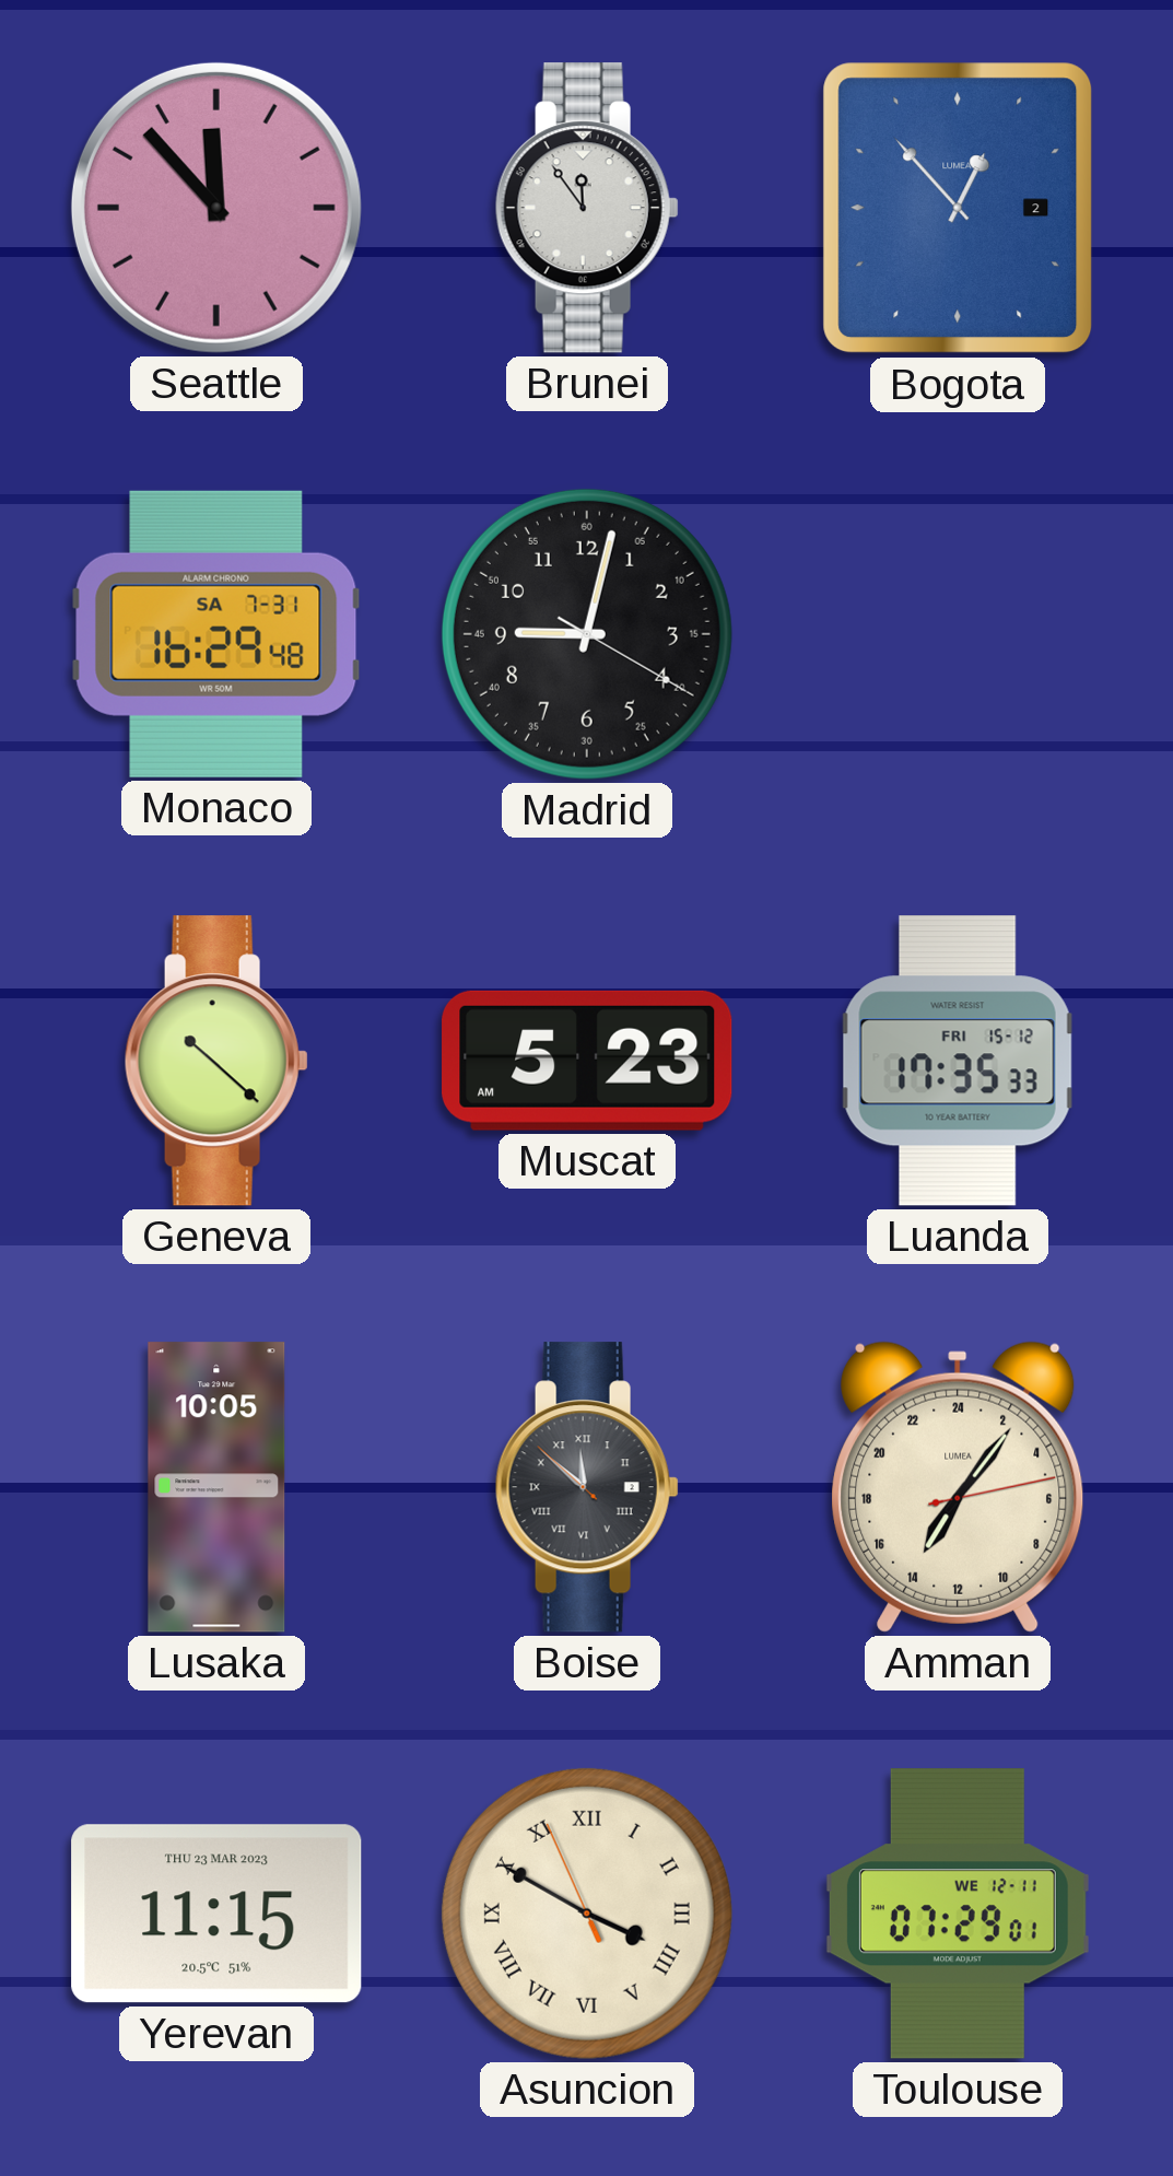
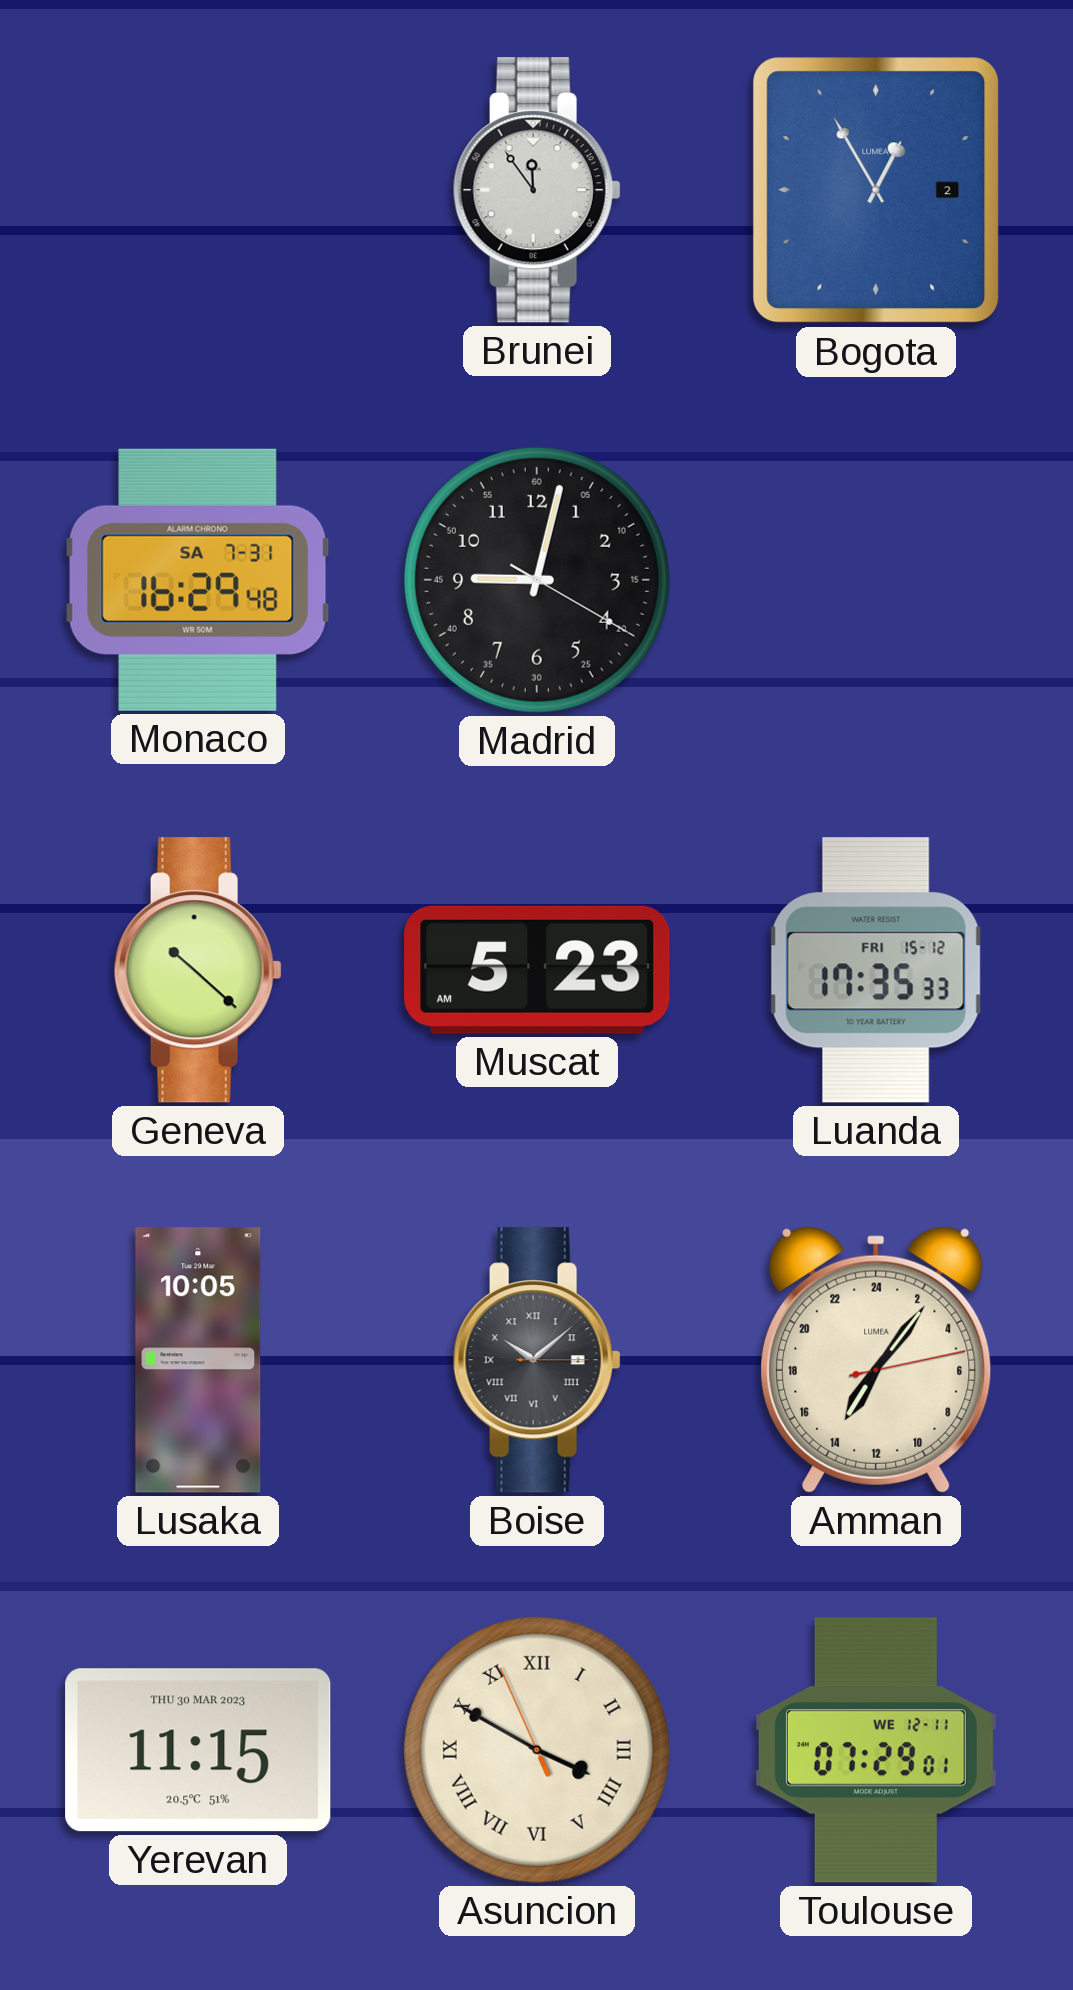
Seattle: 11:53 -> none
Bogota: 12:53 -> 12:55
Boise: 11:51 -> 10:08
Yerevan date: THU 23 MAR 2023 -> THU 30 MAR 2023
